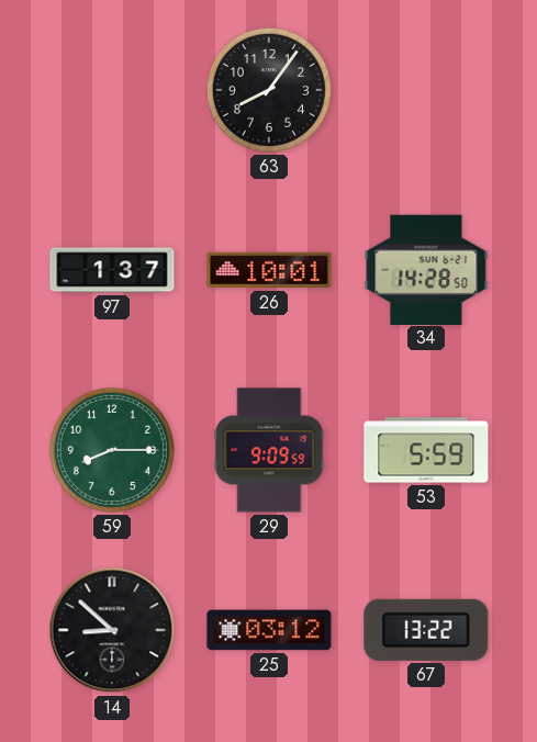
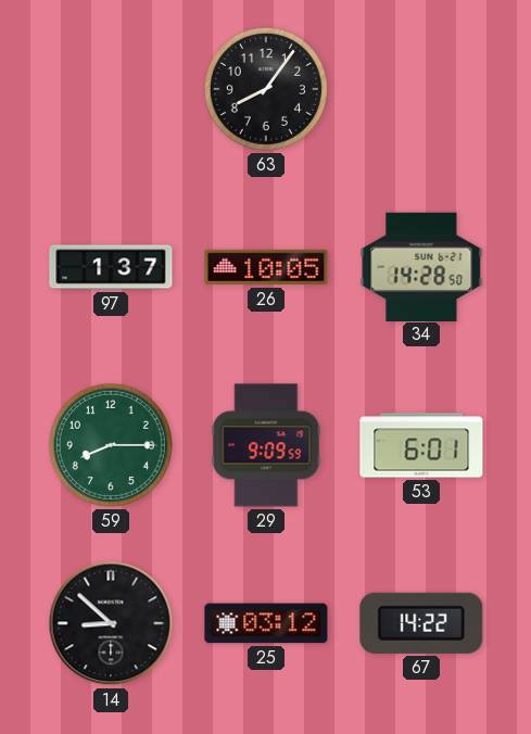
26: 10:01 -> 10:05
53: 5:59 -> 6:01
67: 13:22 -> 14:22
